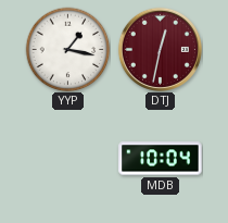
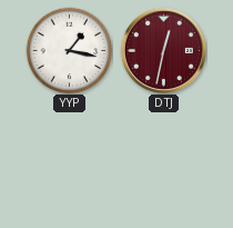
MDB: 10:04 -> none
